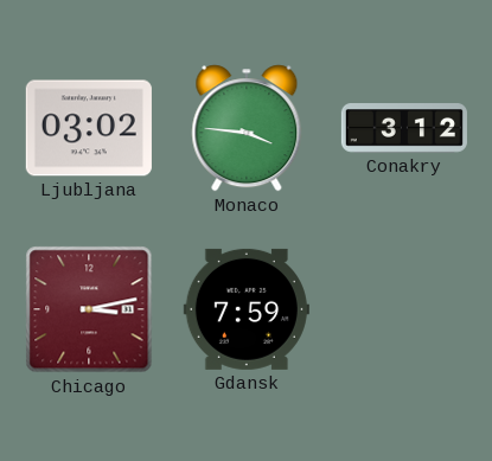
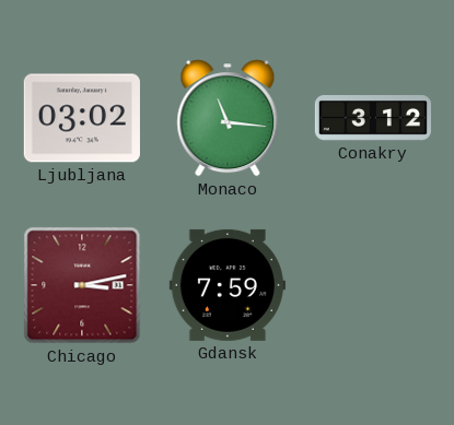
Monaco: 3:46 -> 11:16
